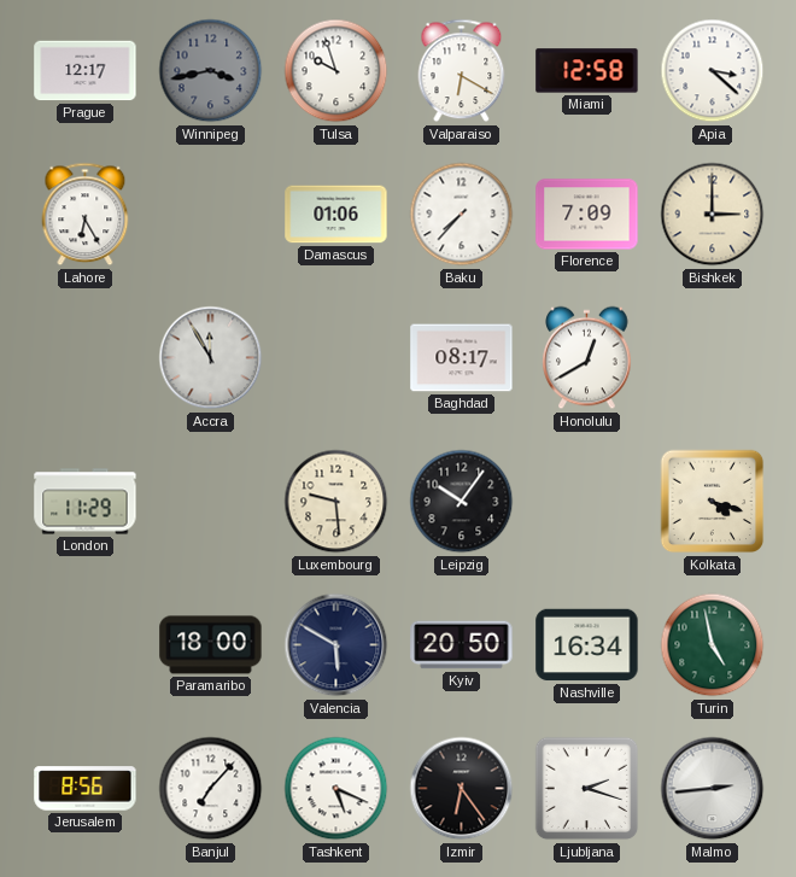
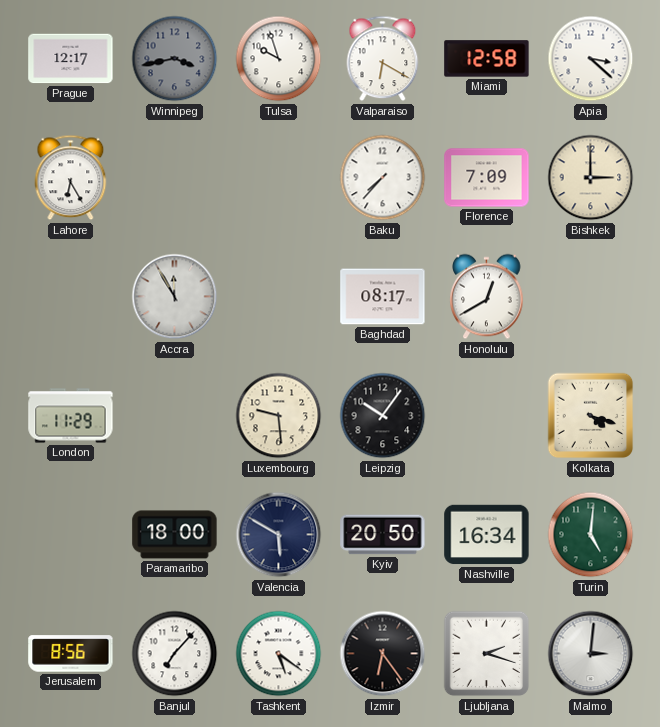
Damascus: 01:06 -> none
Turin: 4:58 -> 5:01
Tashkent: 5:19 -> 5:21
Malmo: 2:44 -> 3:01
